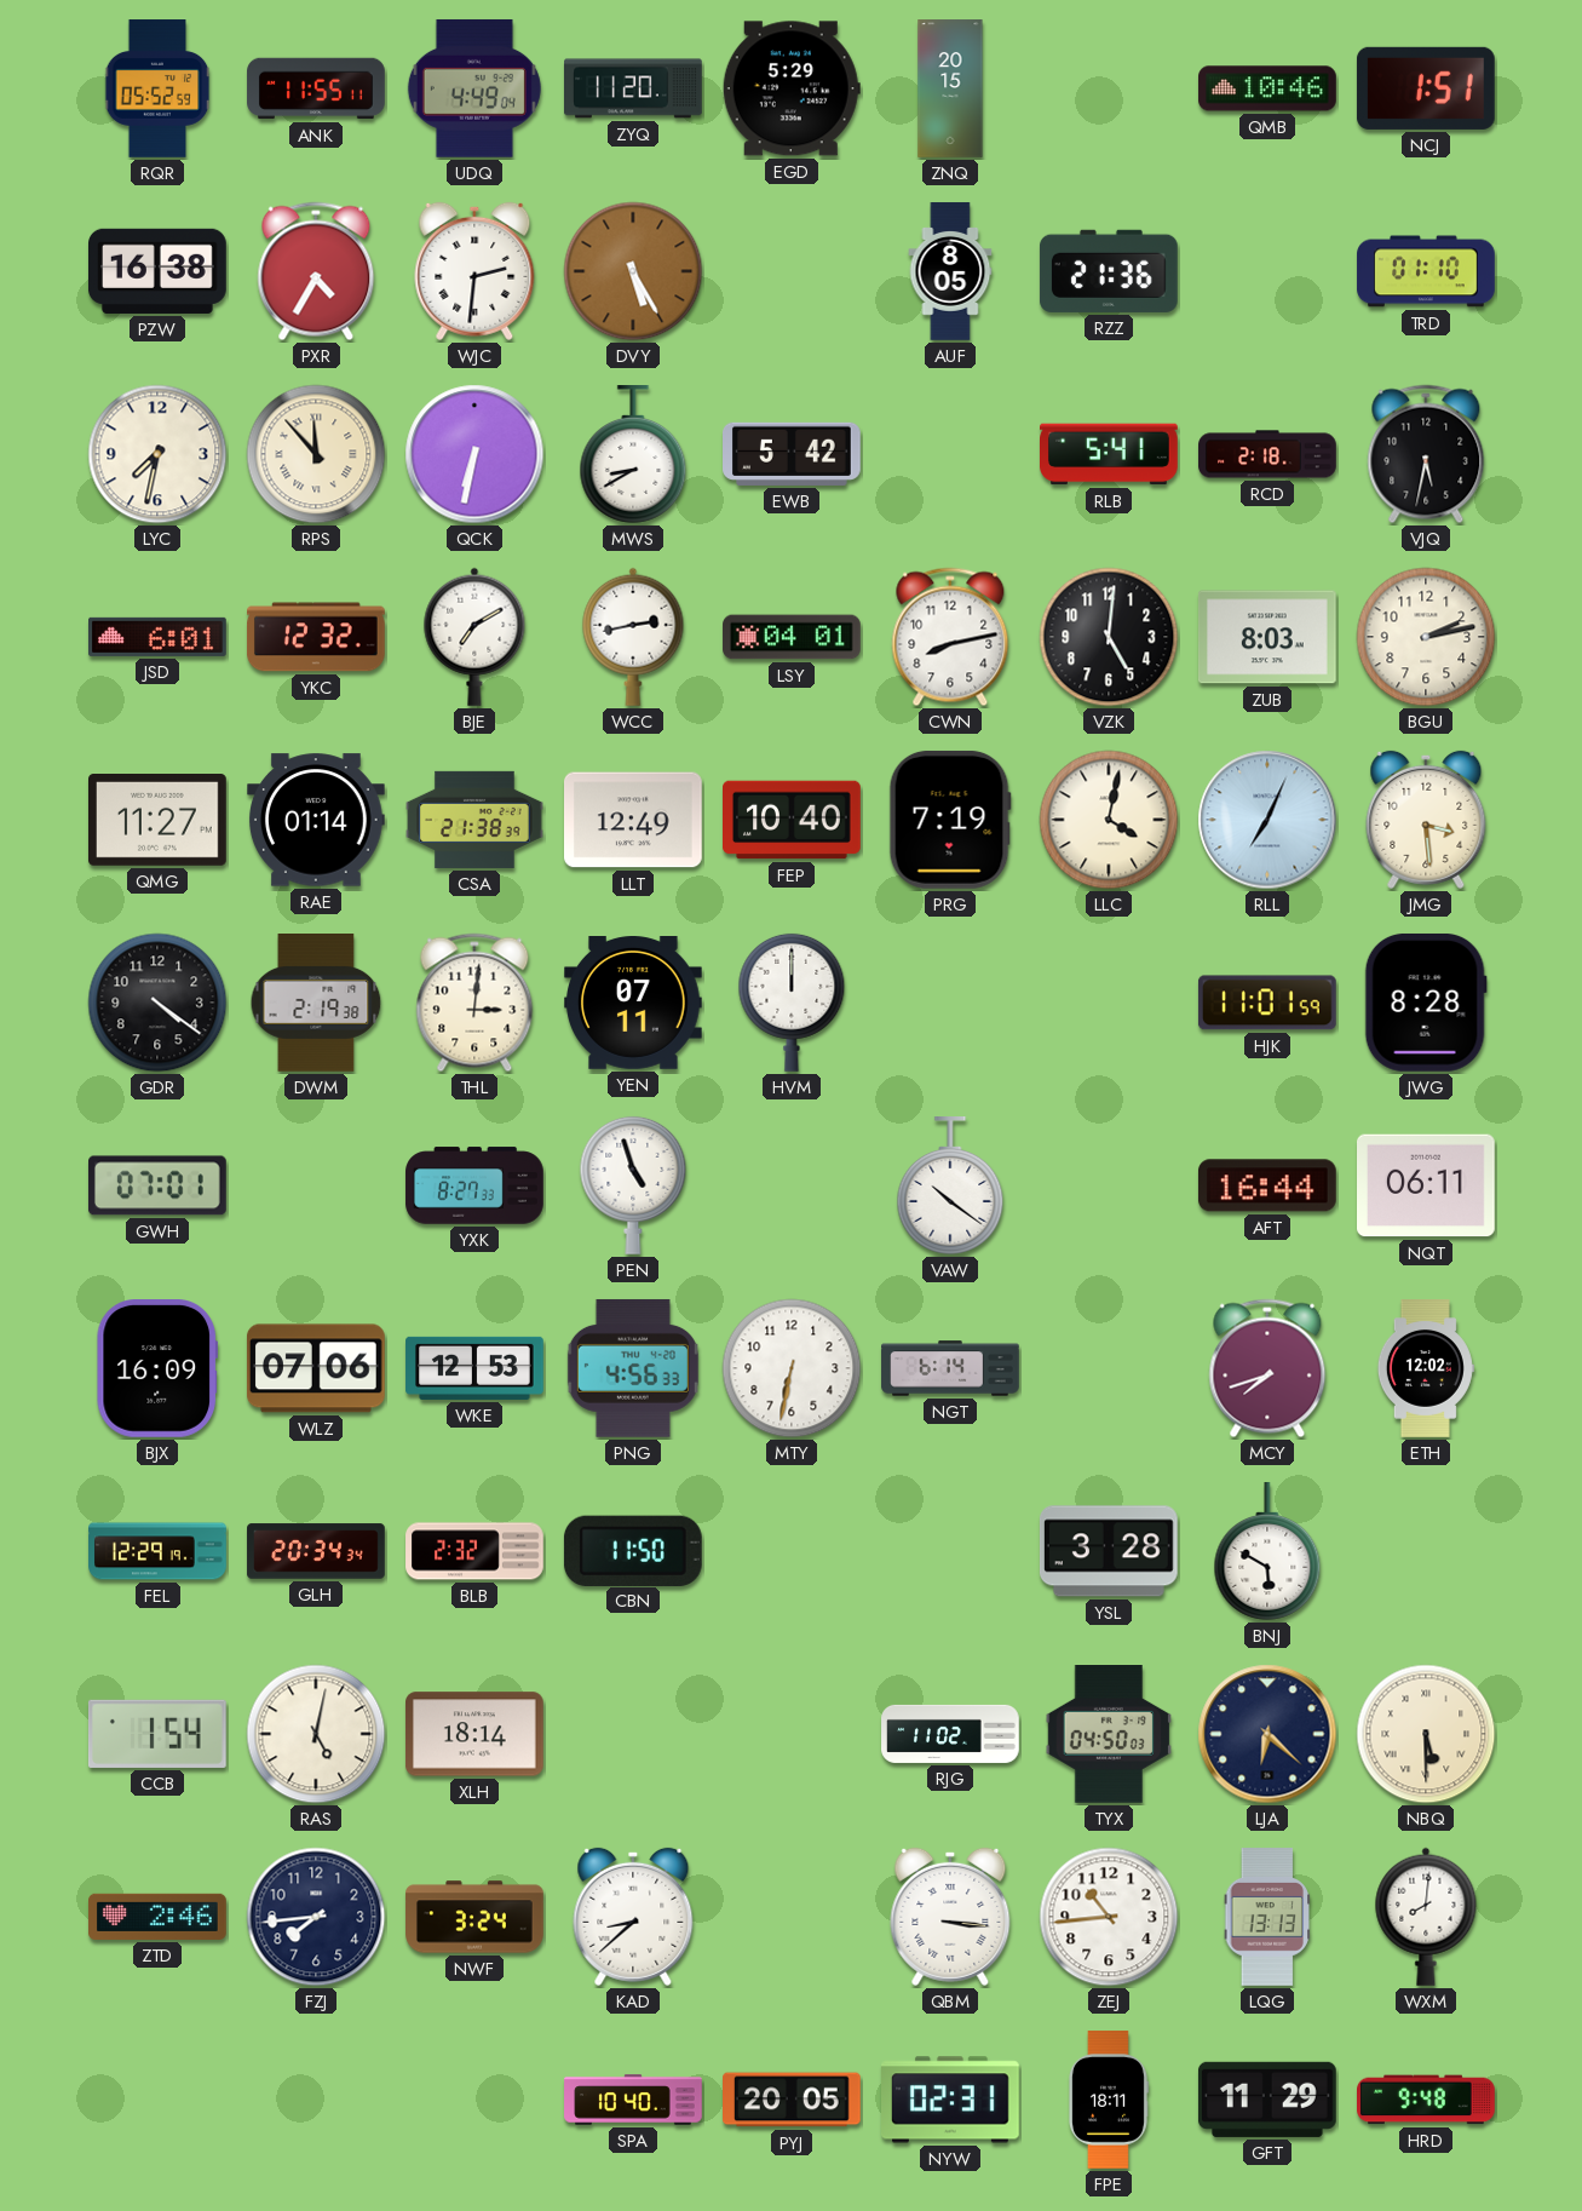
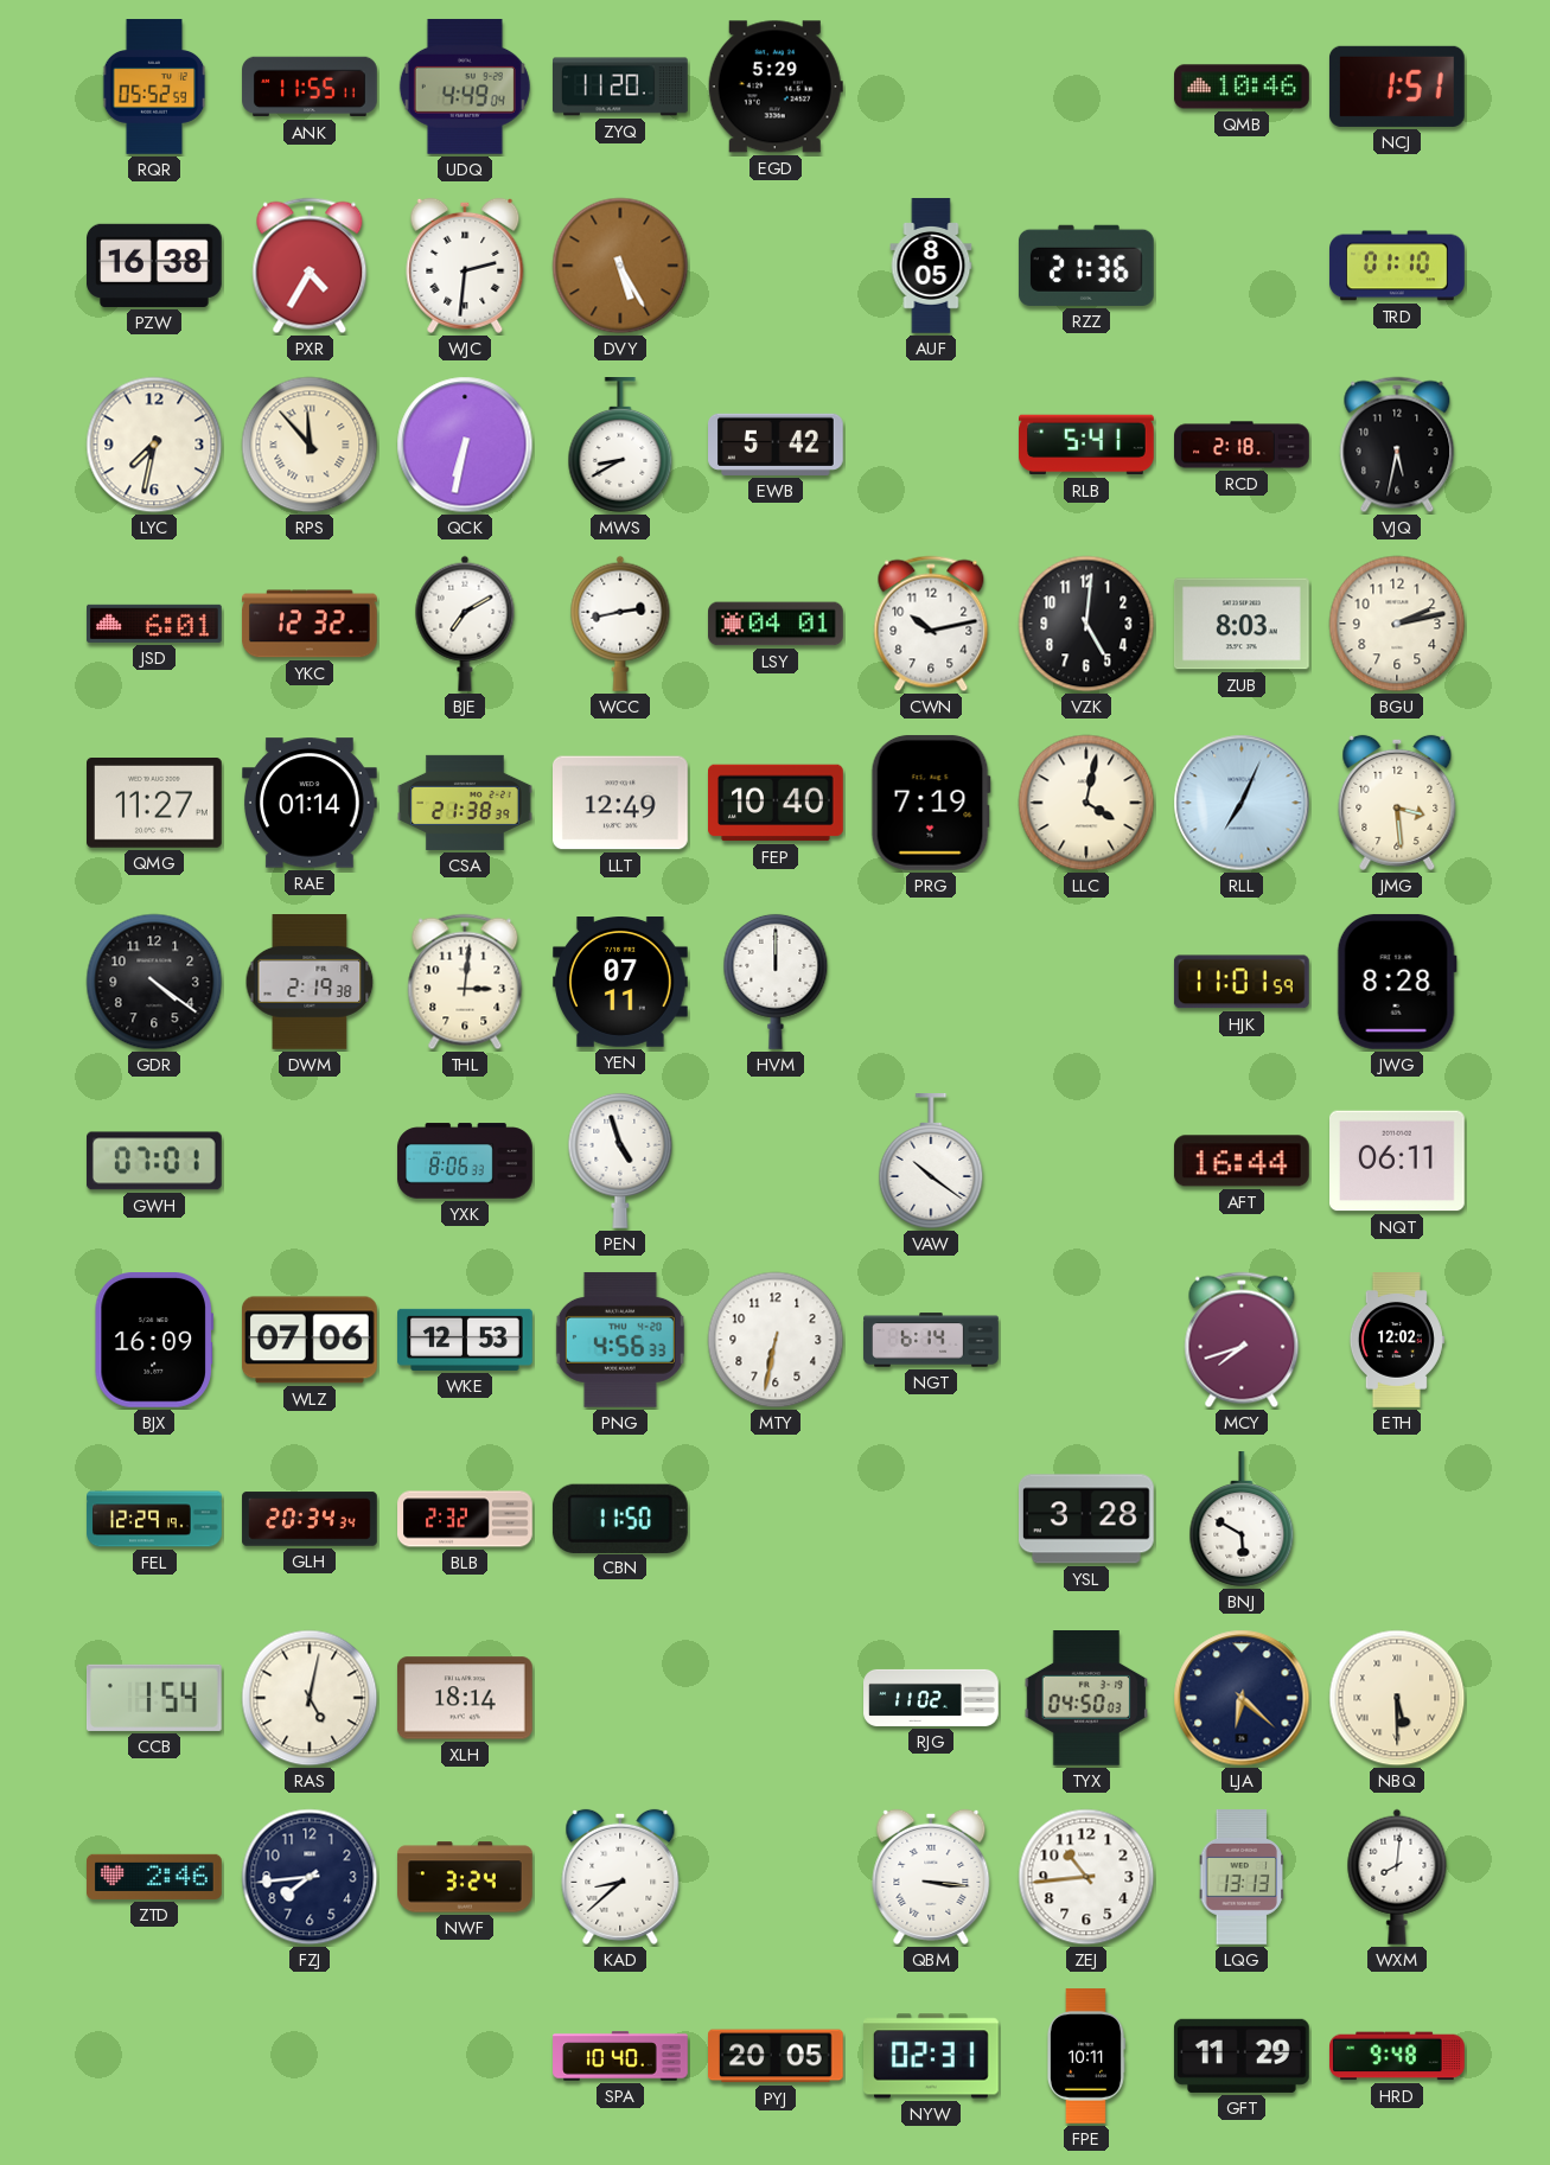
ZNQ: 20:15 -> none
CWN: 8:13 -> 10:13
YXK: 8:27 -> 8:06
FPE: 18:11 -> 10:11
